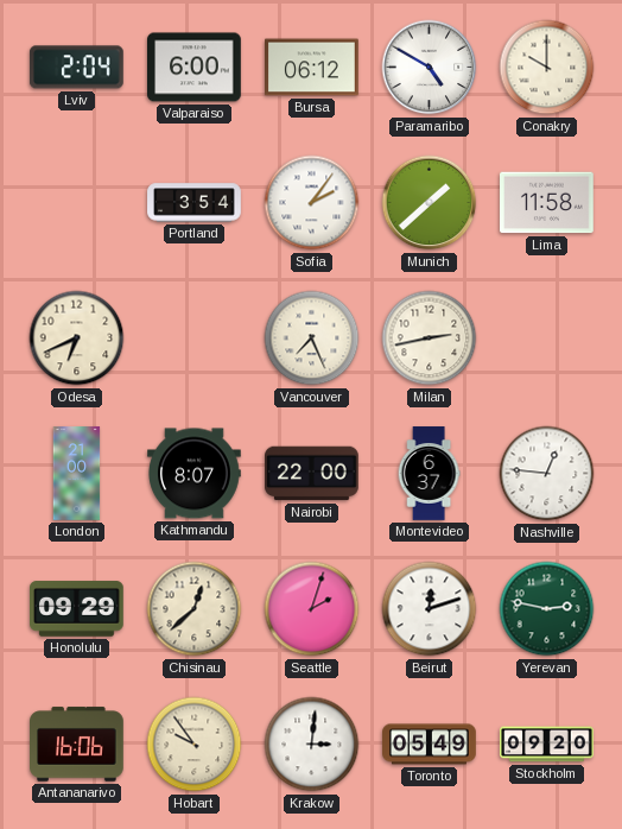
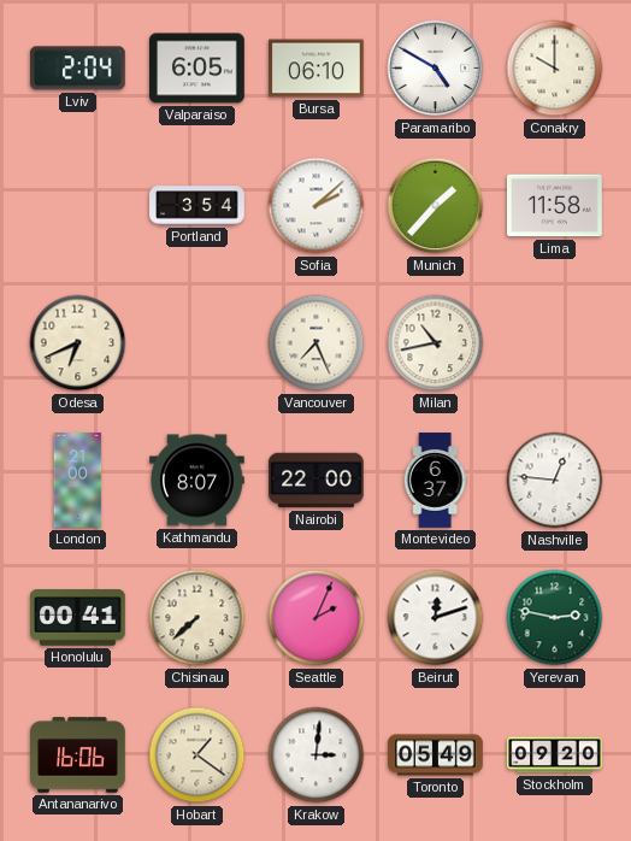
Valparaiso: 6:00 -> 6:05
Bursa: 06:12 -> 06:10
Sofia: 2:06 -> 2:08
Munich: 1:38 -> 1:37
Milan: 2:43 -> 10:43
Honolulu: 09:29 -> 00:41
Chisinau: 12:38 -> 7:38
Seattle: 2:03 -> 2:04
Hobart: 9:54 -> 1:21
